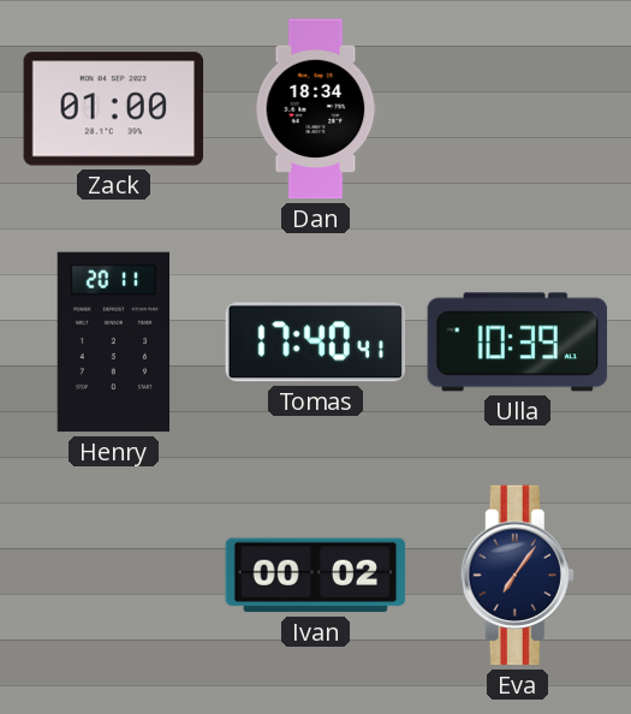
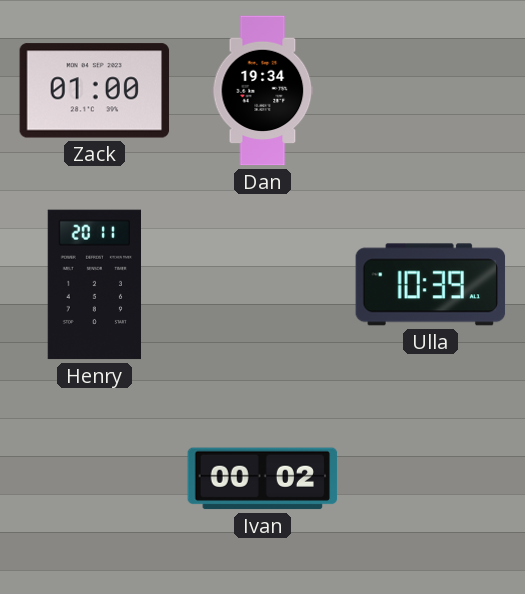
Dan: 18:34 -> 19:34
Tomas: 17:40 -> none
Eva: 7:06 -> none
